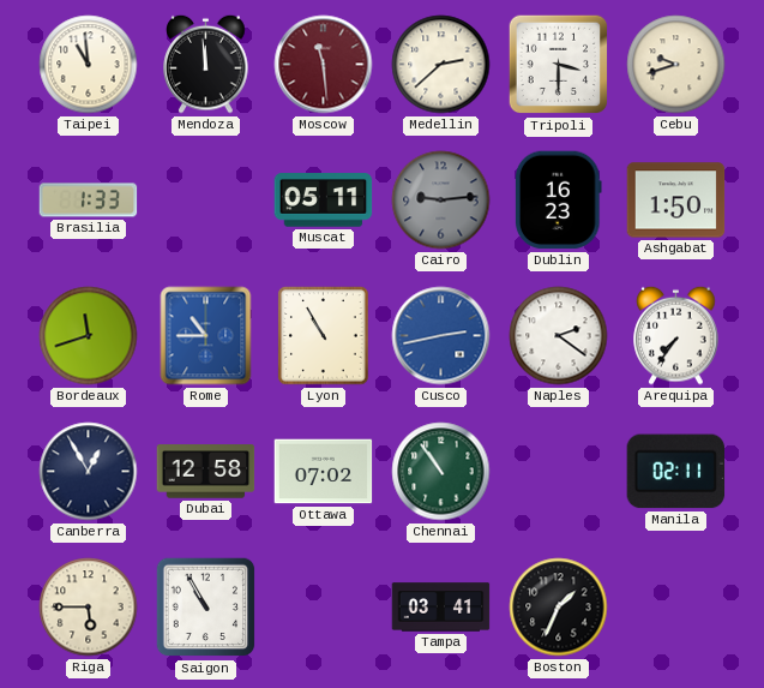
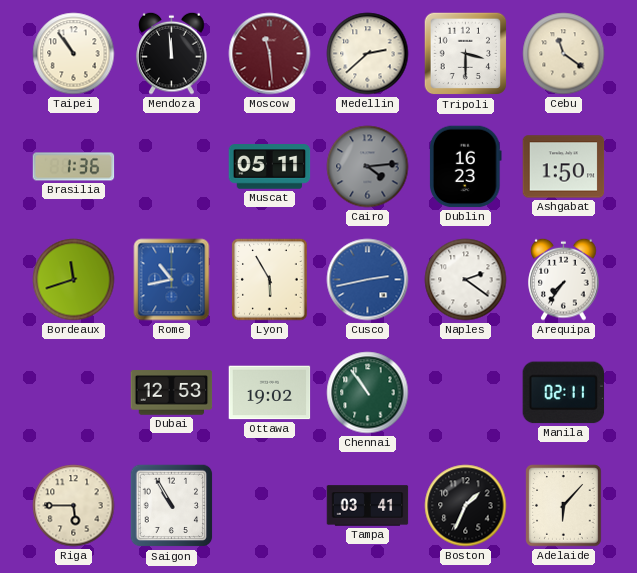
Taipei: 10:59 -> 10:54
Cebu: 9:42 -> 11:21
Brasilia: 1:33 -> 1:36
Cairo: 9:14 -> 4:14
Rome: 10:45 -> 10:43
Lyon: 10:55 -> 5:55
Canberra: 12:55 -> none
Dubai: 12:58 -> 12:53
Ottawa: 07:02 -> 19:02
Adelaide: none -> 6:07
